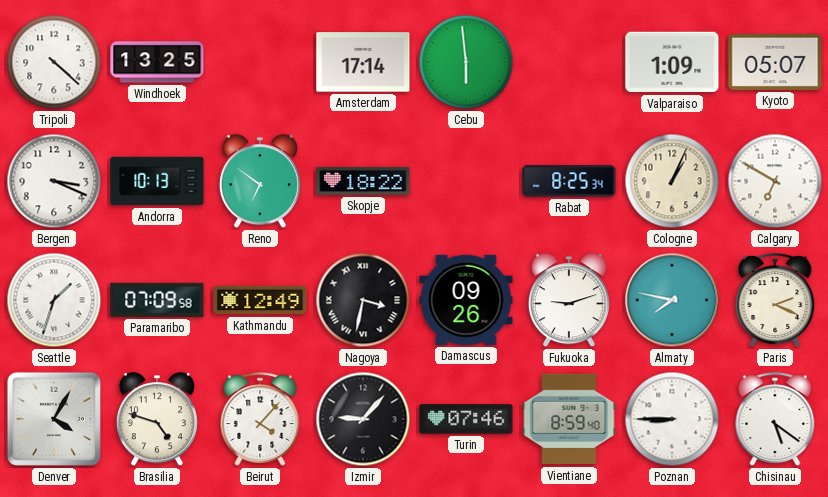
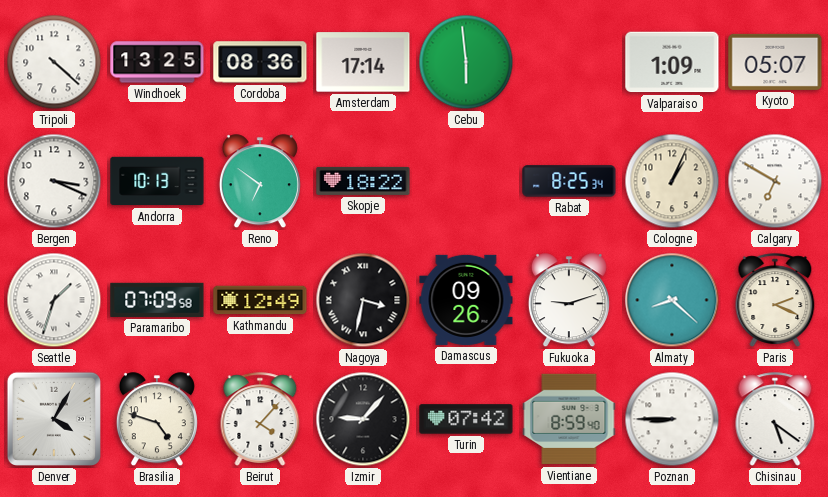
Cordoba: none -> 08:36
Almaty: 7:47 -> 8:22
Turin: 07:46 -> 07:42
